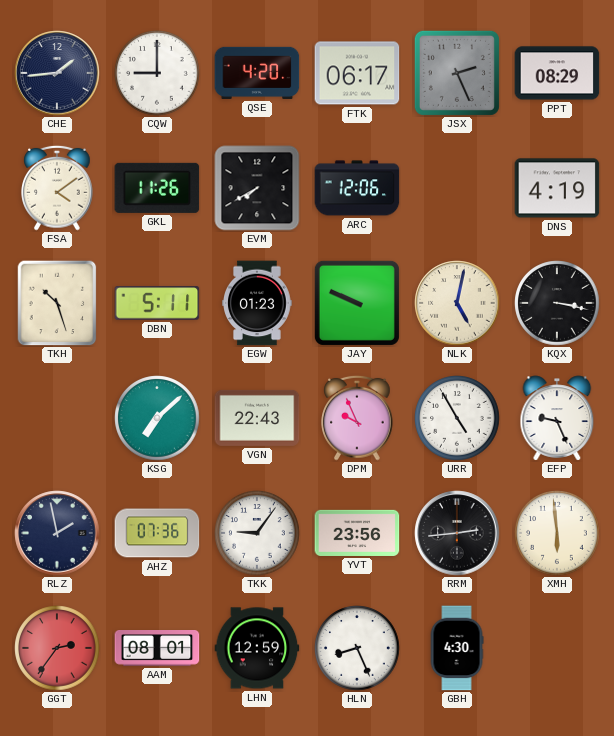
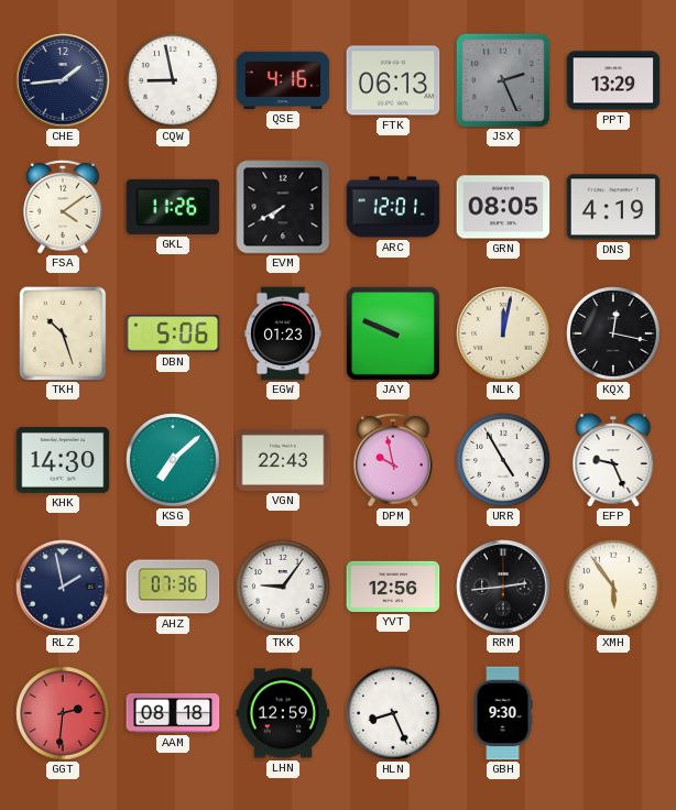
CQW: 9:00 -> 8:58
QSE: 4:20 -> 4:16
FTK: 06:17 -> 06:13
PPT: 08:29 -> 13:29
ARC: 12:06 -> 12:01
GRN: none -> 08:05
DBN: 5:11 -> 5:06
NLK: 5:02 -> 12:02
KQX: 3:17 -> 12:17
KHK: none -> 14:30
DPM: 9:56 -> 9:58
YVT: 23:56 -> 12:56
XMH: 5:59 -> 5:54
GGT: 2:36 -> 2:31
AAM: 08:01 -> 08:18
GBH: 4:30 -> 9:30
